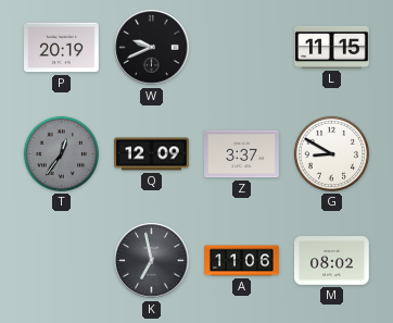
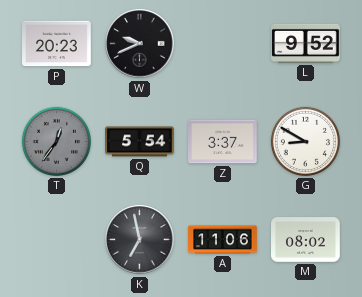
P: 20:19 -> 20:23
L: 11:15 -> 9:52
Q: 12:09 -> 5:54
